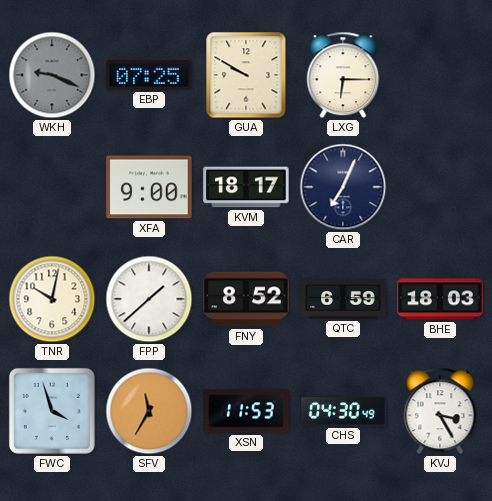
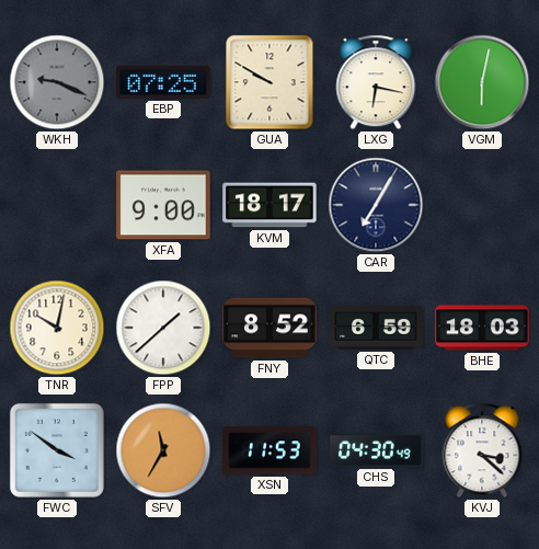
LXG: 6:15 -> 6:17
VGM: none -> 6:02
CAR: 7:04 -> 7:05
FWC: 3:57 -> 3:51
KVJ: 3:25 -> 3:22
